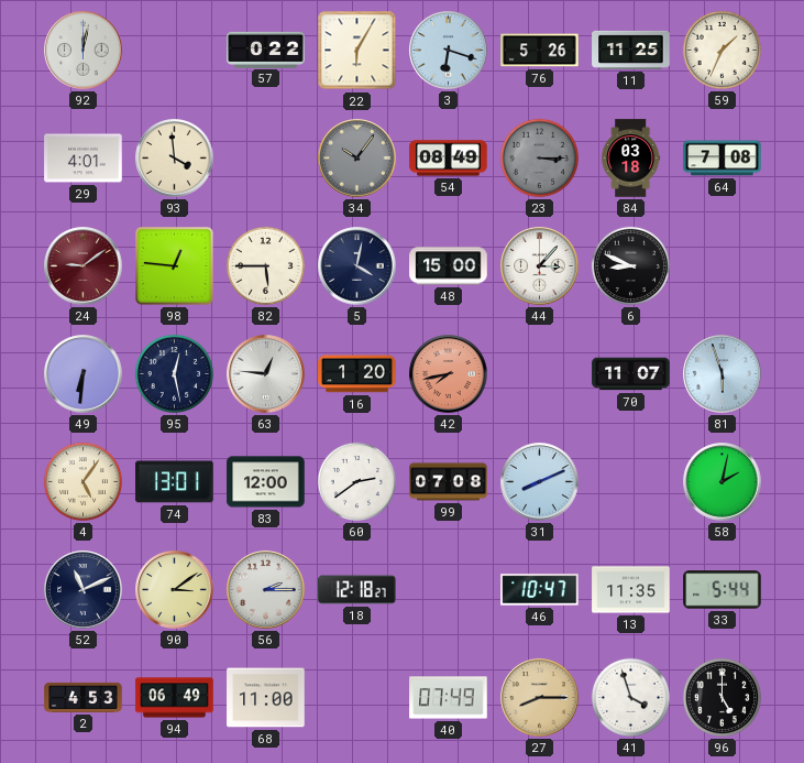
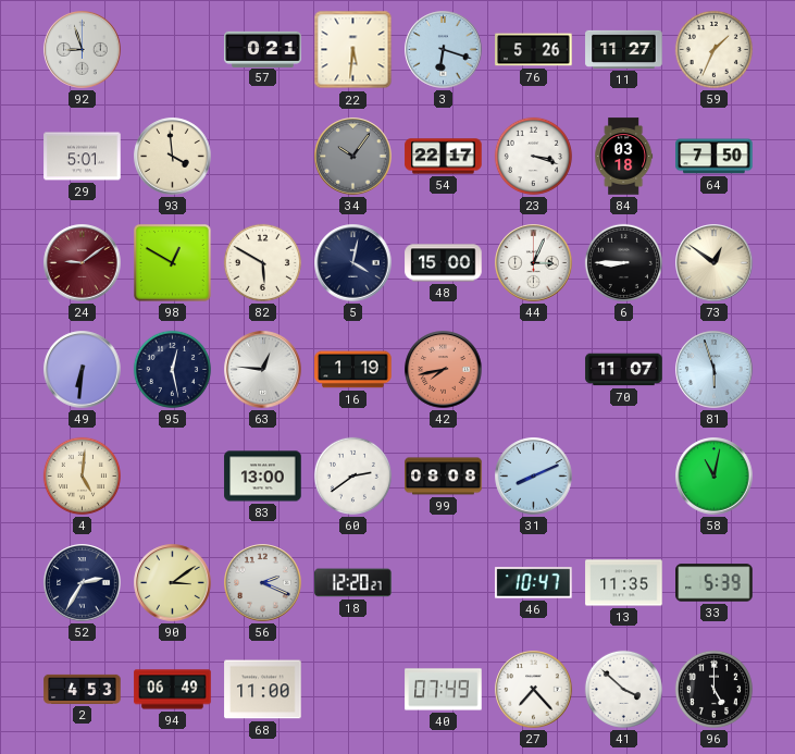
92: 12:02 -> 8:57
57: 0:22 -> 0:21
22: 6:05 -> 5:31
11: 11:25 -> 11:27
29: 4:01 -> 5:01
54: 08:49 -> 22:17
23: 3:15 -> 3:18
23 dial: grey -> white
64: 7:08 -> 7:50
98: 12:46 -> 12:50
82: 5:45 -> 5:50
44: 3:07 -> 3:04
6: 8:49 -> 8:45
73: none -> 12:51
16: 1:20 -> 1:19
4: 5:06 -> 5:01
74: 13:01 -> none
83: 12:00 -> 13:00
99: 07:08 -> 08:08
58: 2:02 -> 11:02
52: 11:11 -> 2:35
56: 2:15 -> 2:19
18: 12:18 -> 12:20
33: 5:44 -> 5:39
27: 8:15 -> 7:23
27 dial: champagne -> white
41: 3:57 -> 3:52
